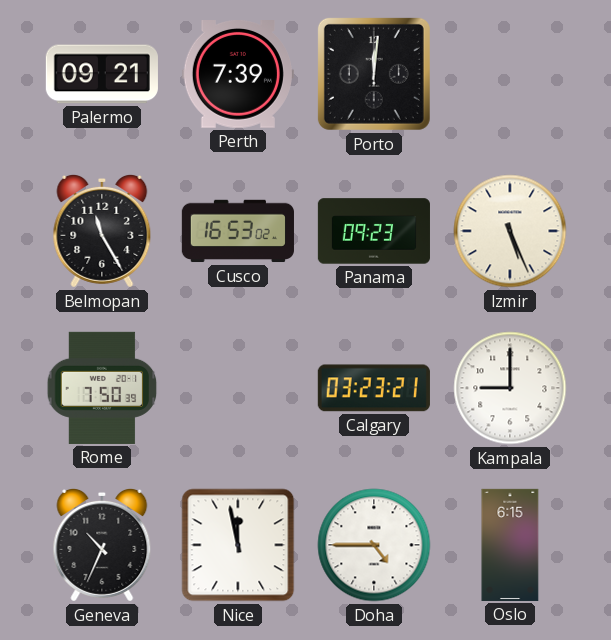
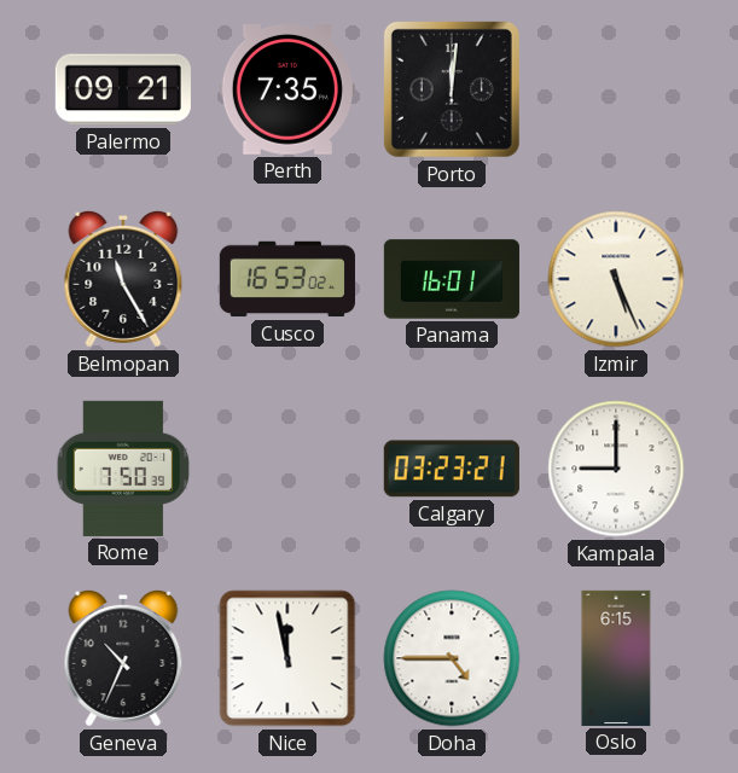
Perth: 7:39 -> 7:35
Panama: 09:23 -> 16:01
